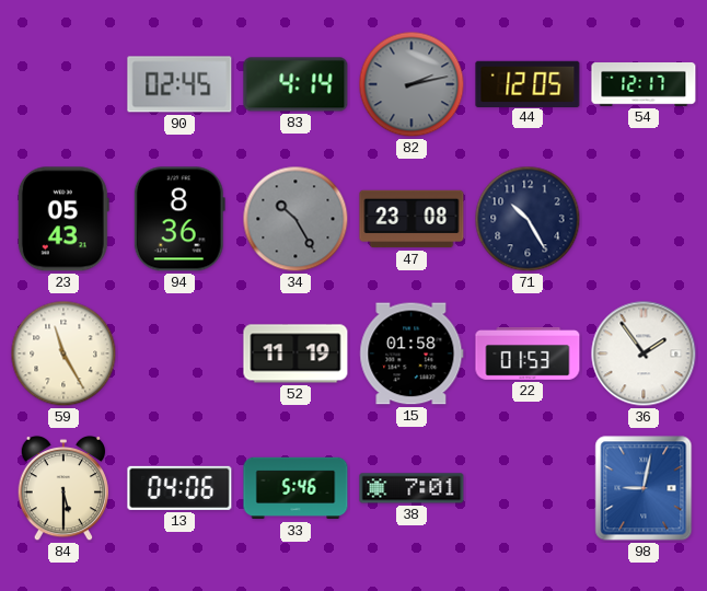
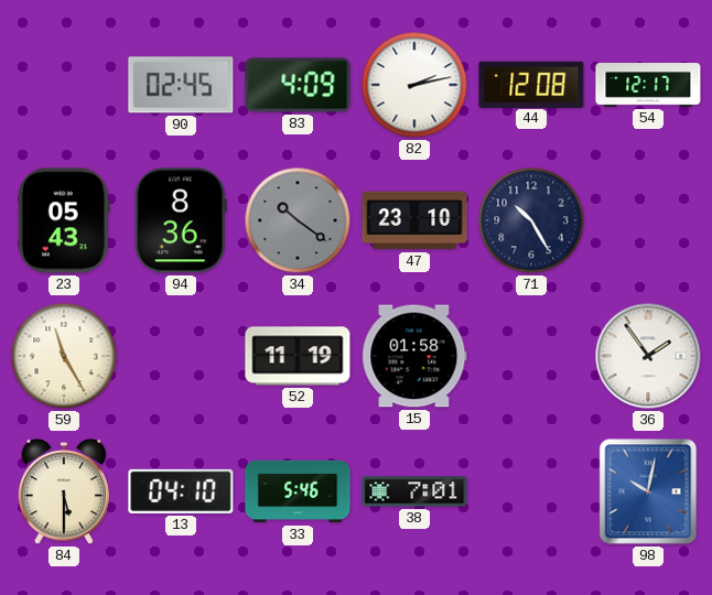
83: 4:14 -> 4:09
82 dial: grey -> white
44: 12:05 -> 12:08
34: 10:25 -> 10:21
47: 23:08 -> 23:10
22: 01:53 -> none
13: 04:06 -> 04:10
98: 9:02 -> 10:02
